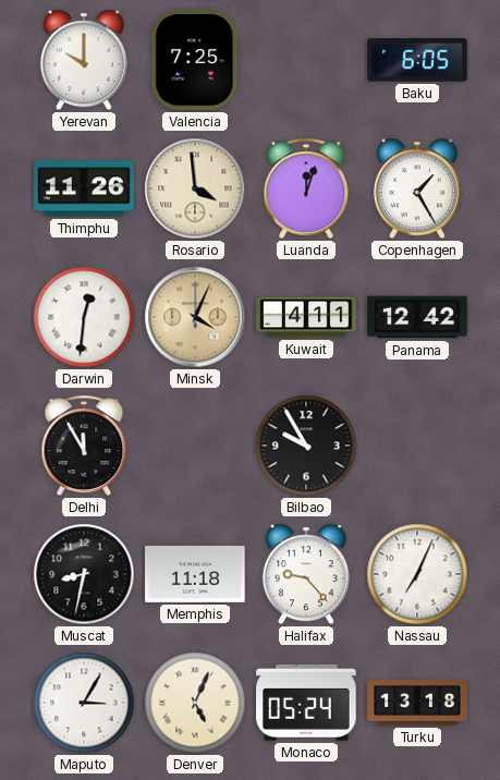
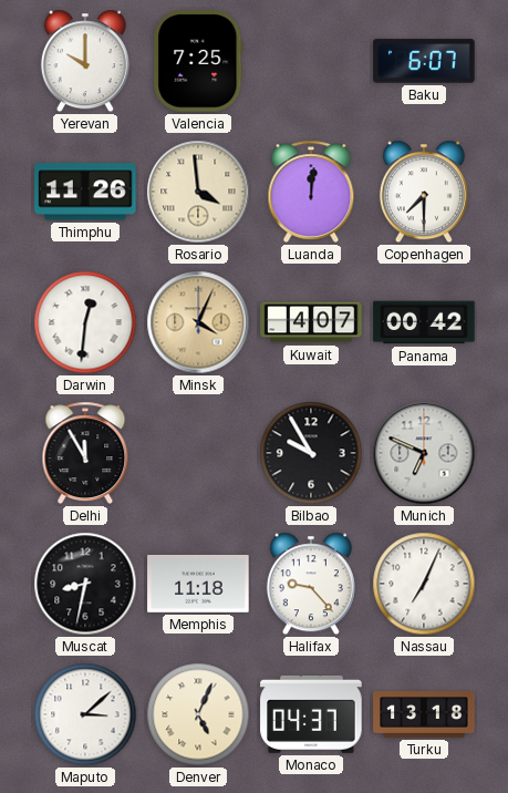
Baku: 6:05 -> 6:07
Luanda: 12:03 -> 12:01
Copenhagen: 1:25 -> 7:30
Kuwait: 4:11 -> 4:07
Panama: 12:42 -> 00:42
Munich: none -> 6:49
Maputo: 3:05 -> 3:08
Monaco: 05:24 -> 04:37
